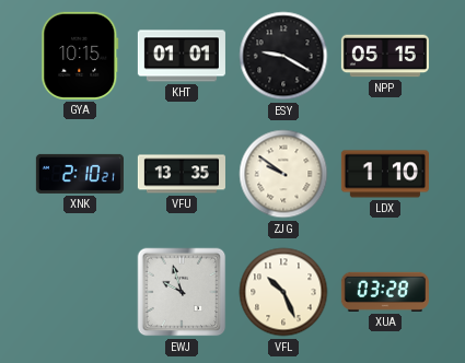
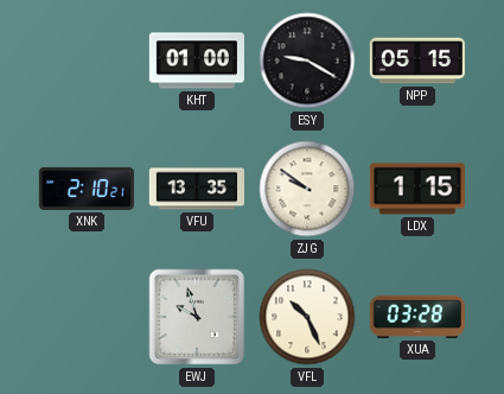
GYA: 10:15 -> none
KHT: 01:01 -> 01:00
LDX: 1:10 -> 1:15
